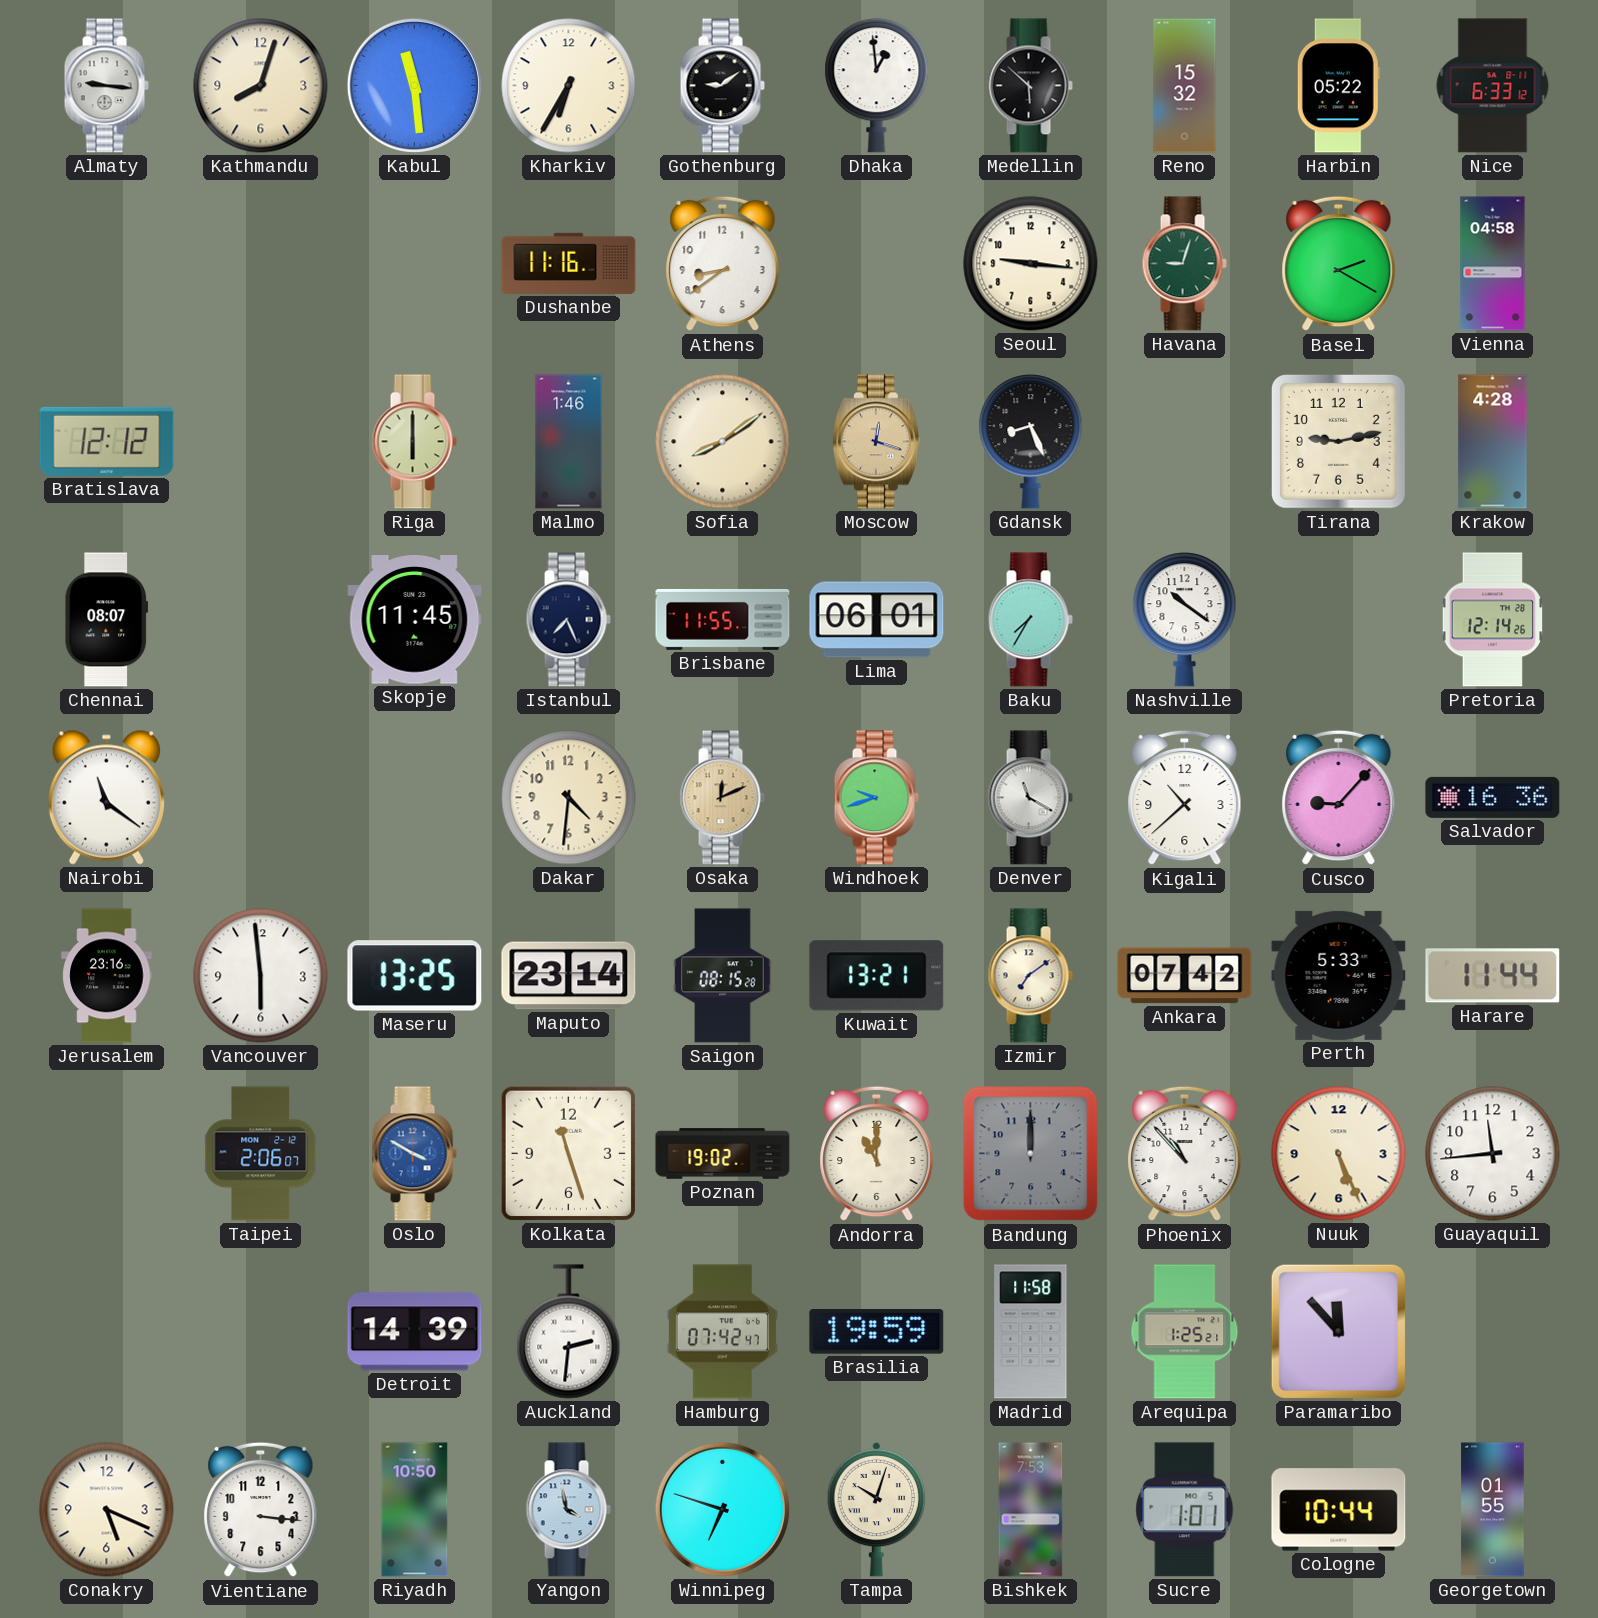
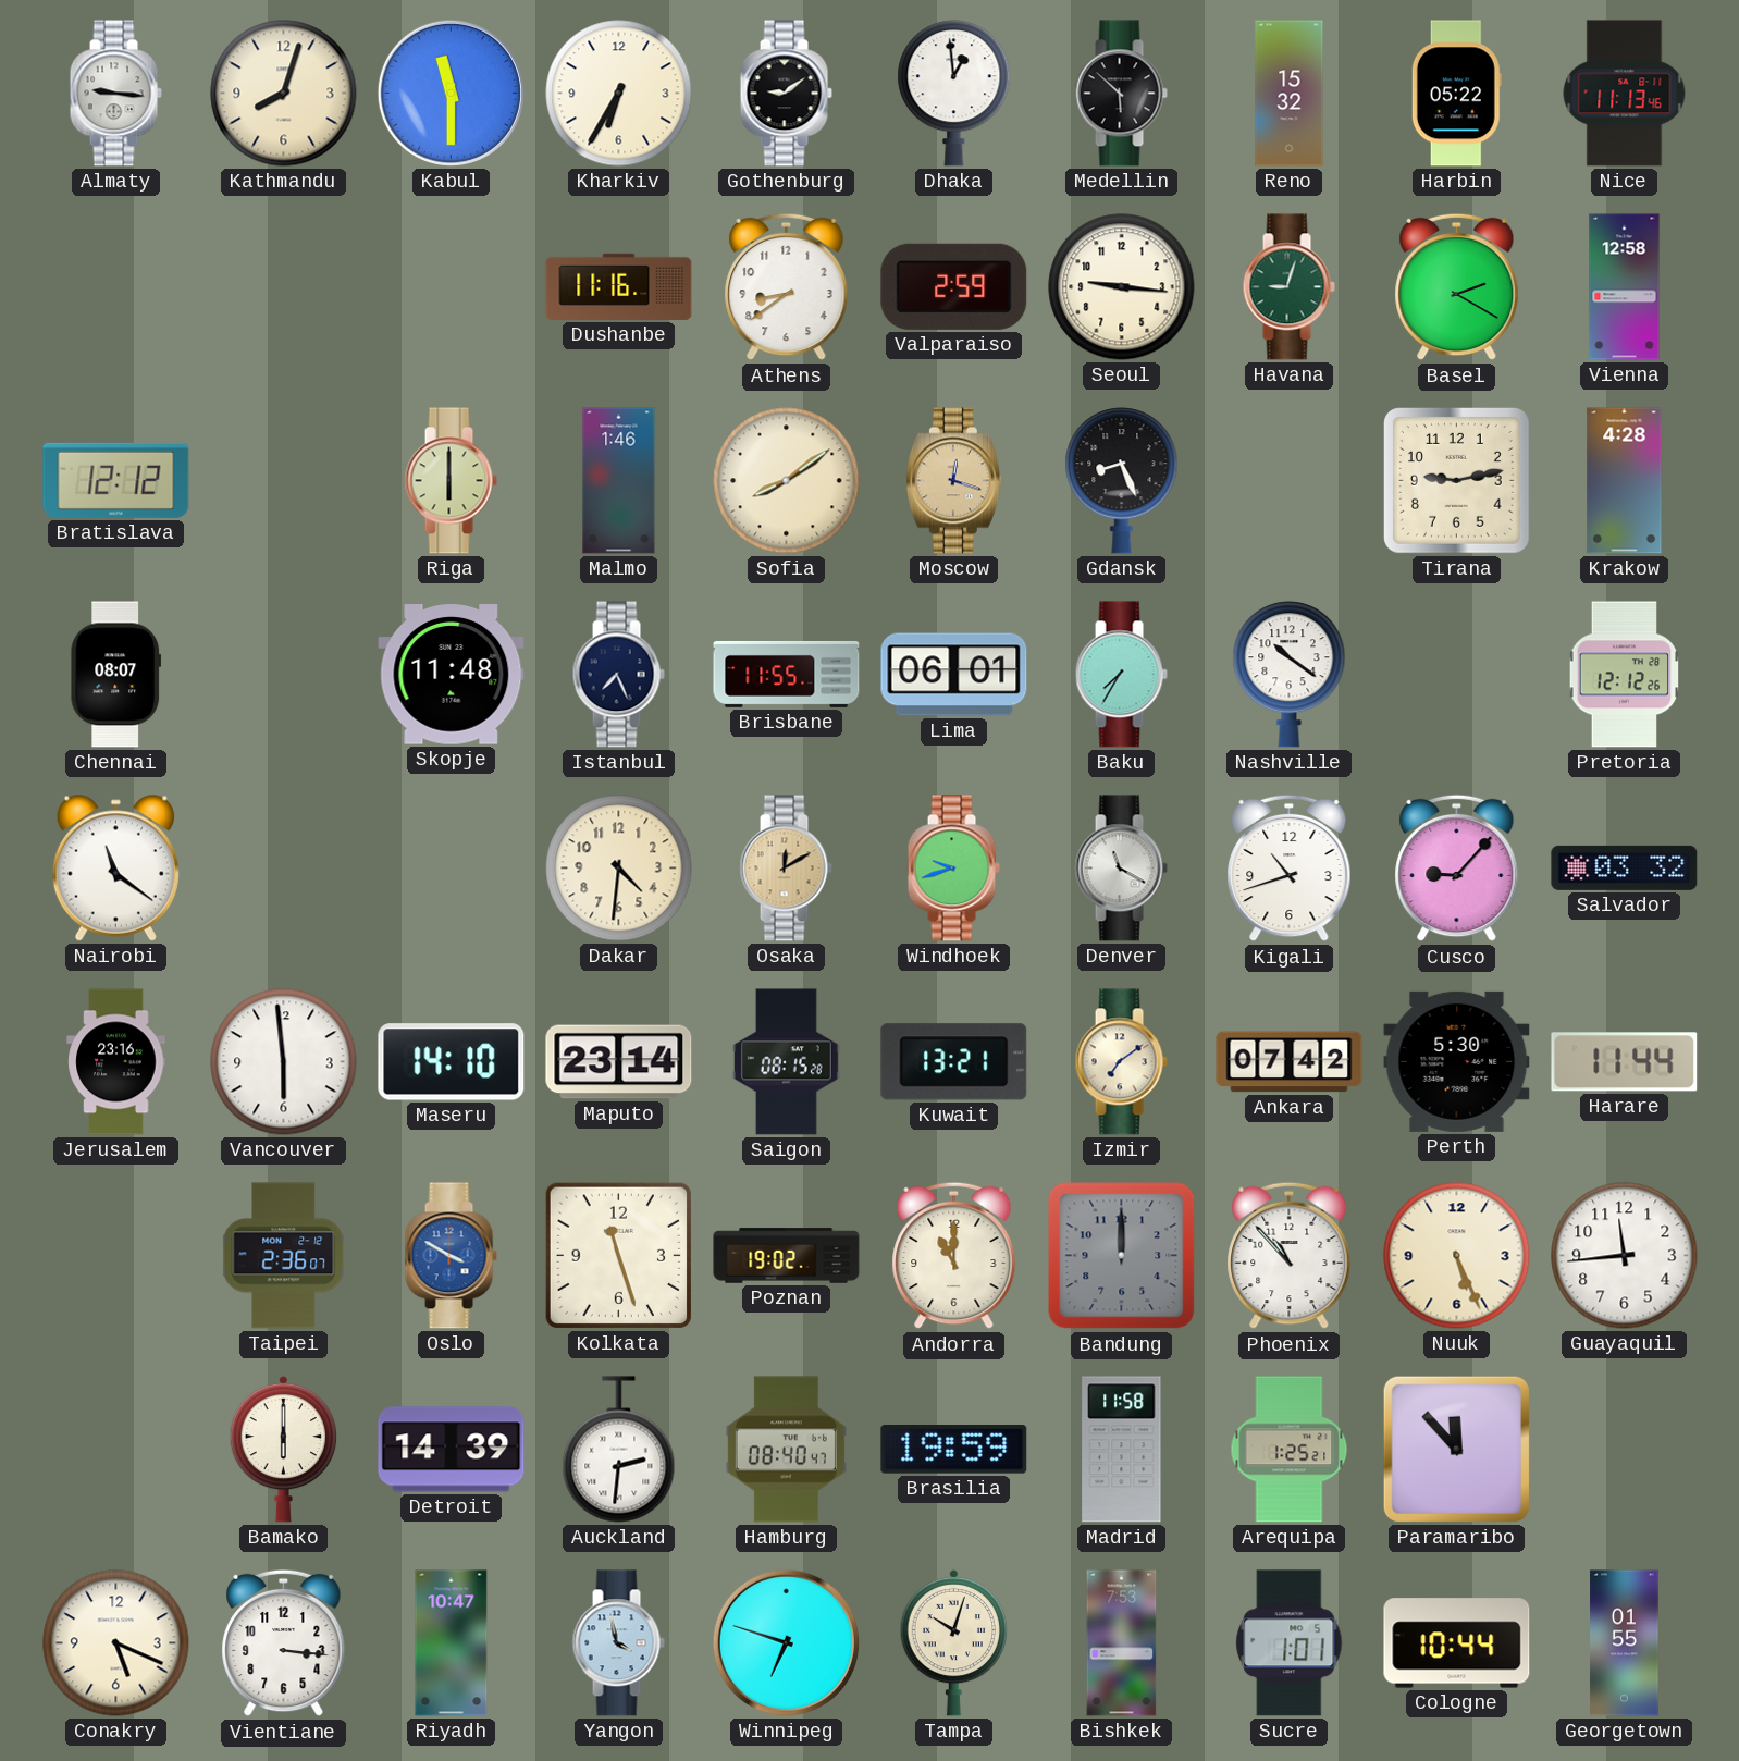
Kabul: 11:29 -> 11:30
Nice: 6:33 -> 11:13
Valparaiso: none -> 2:59
Vienna: 04:58 -> 12:58
Skopje: 11:45 -> 11:48
Pretoria: 12:14 -> 12:12
Osaka: 12:11 -> 12:10
Kigali: 10:38 -> 10:42
Salvador: 16:36 -> 03:32
Maseru: 13:25 -> 14:10
Perth: 5:33 -> 5:30
Taipei: 2:06 -> 2:36
Bamako: none -> 6:00
Hamburg: 07:42 -> 08:40
Riyadh: 10:50 -> 10:47
